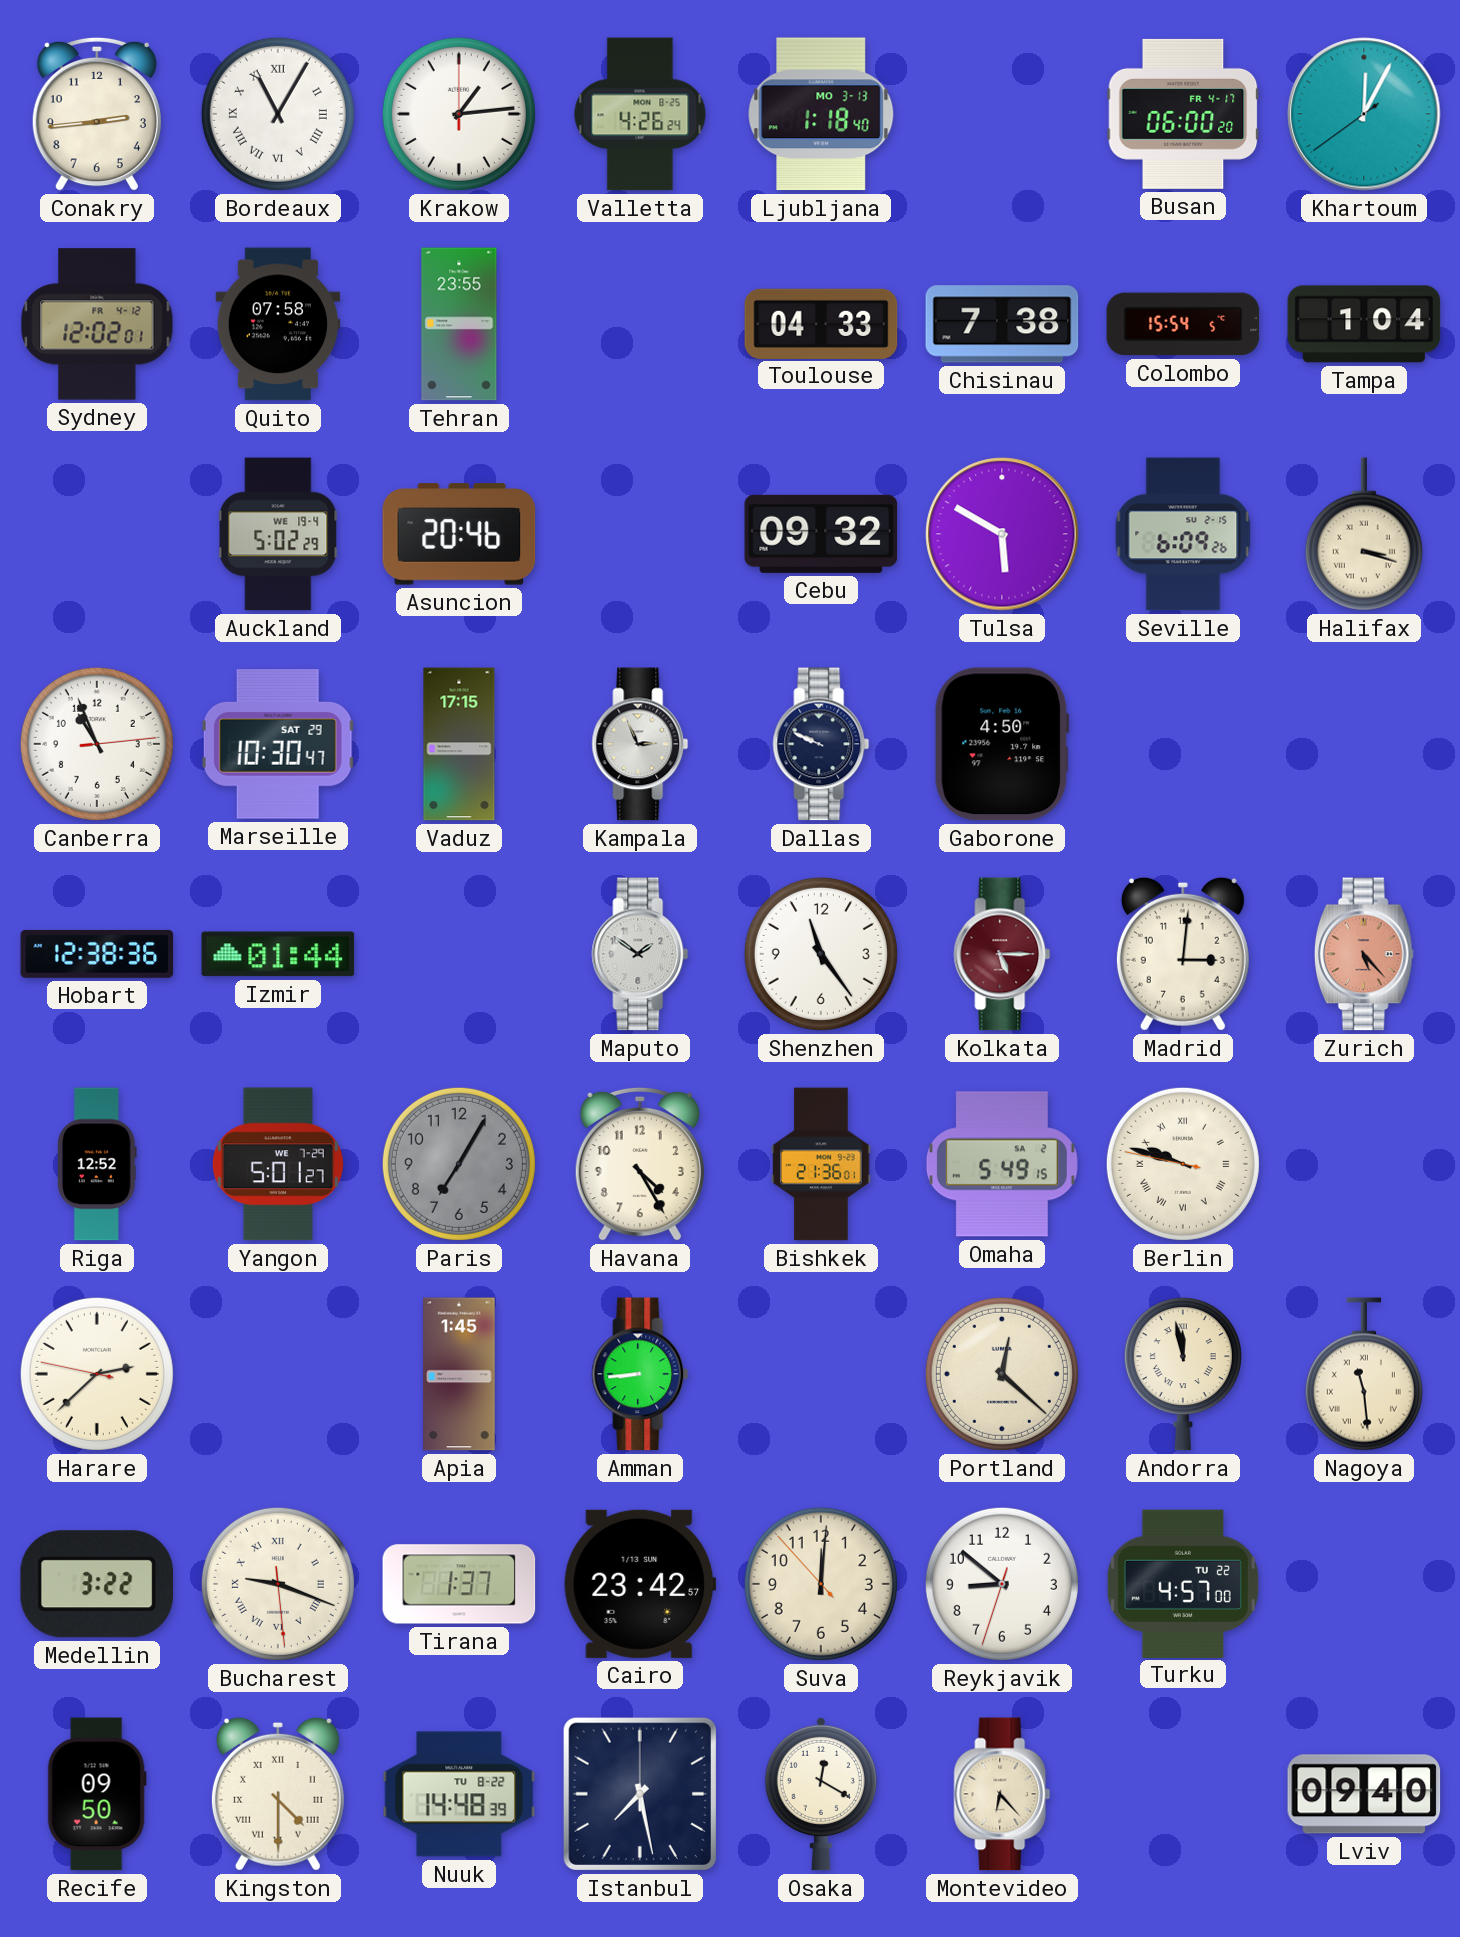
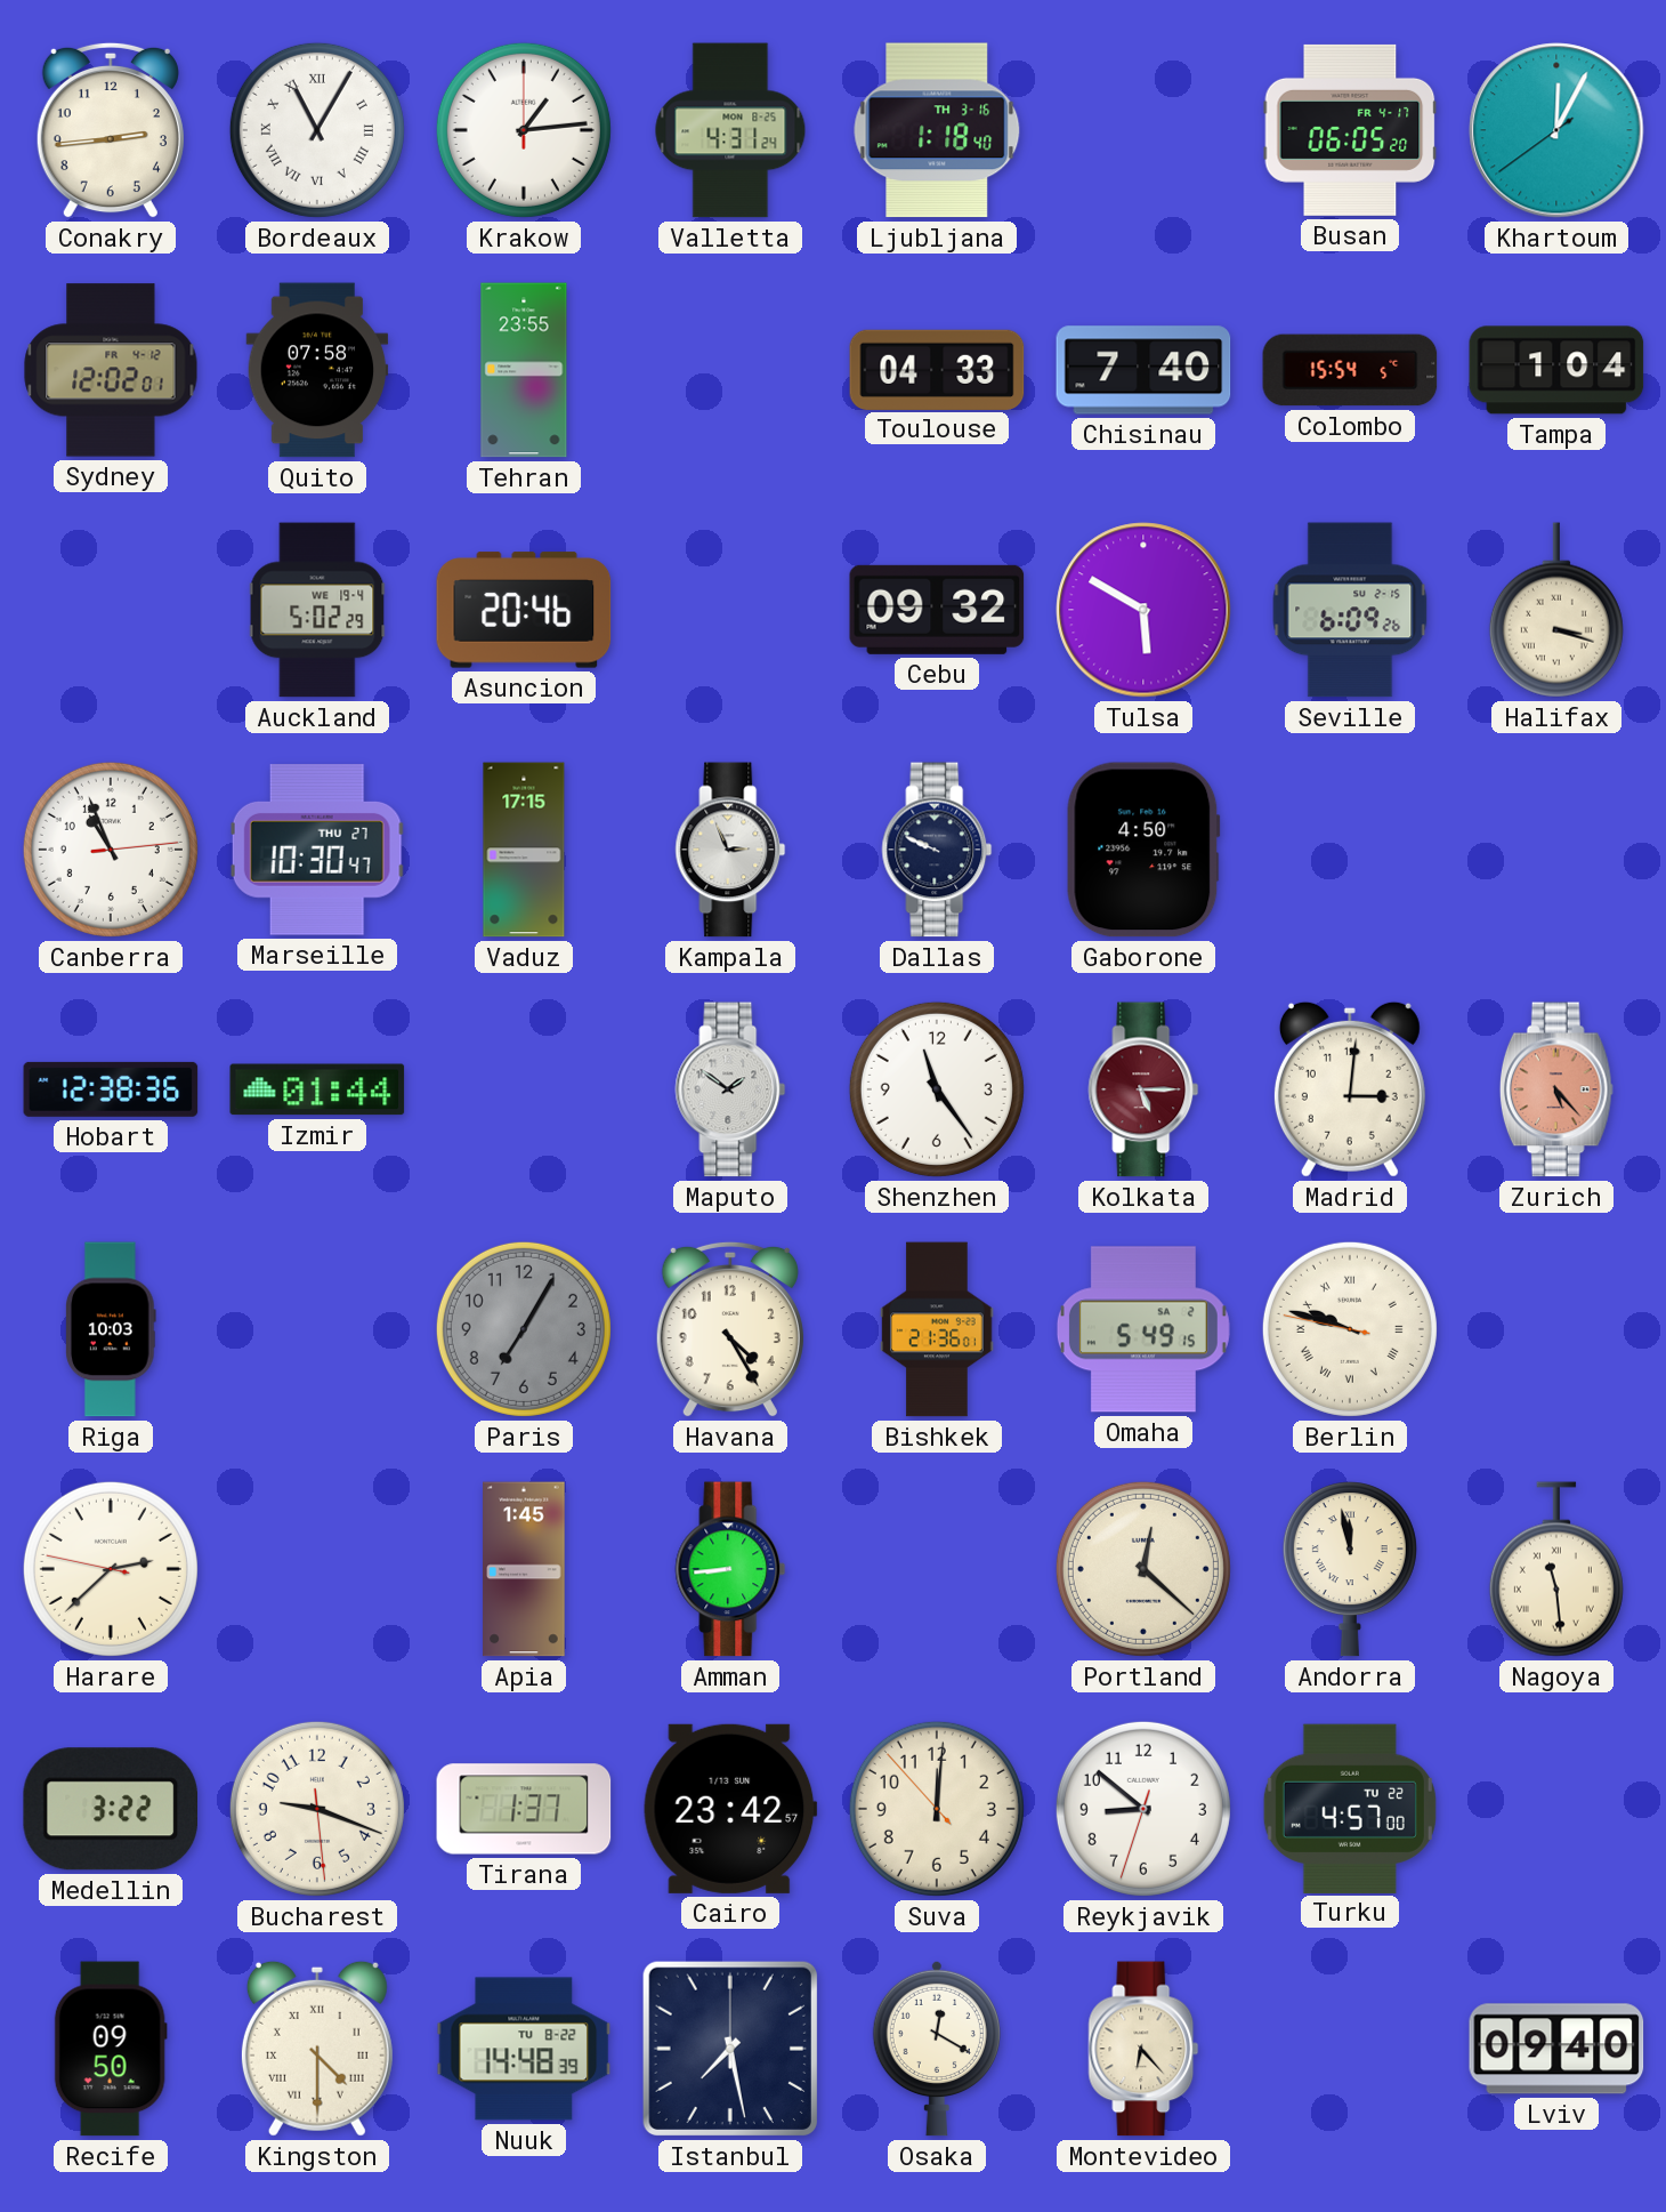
Valletta: 4:26 -> 4:31
Ljubljana date: MO 3-13 -> TH 3-16
Busan: 06:00 -> 06:05
Chisinau: 7:38 -> 7:40
Marseille date: SAT 29 -> THU 27
Riga: 12:52 -> 10:03
Yangon: 5:01 -> none
Bucharest numerals: Roman -> Arabic
